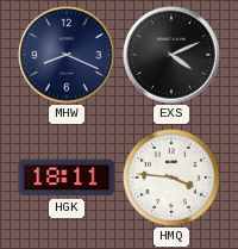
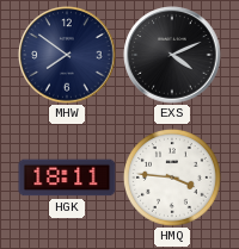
MHW: 8:19 -> 7:51
